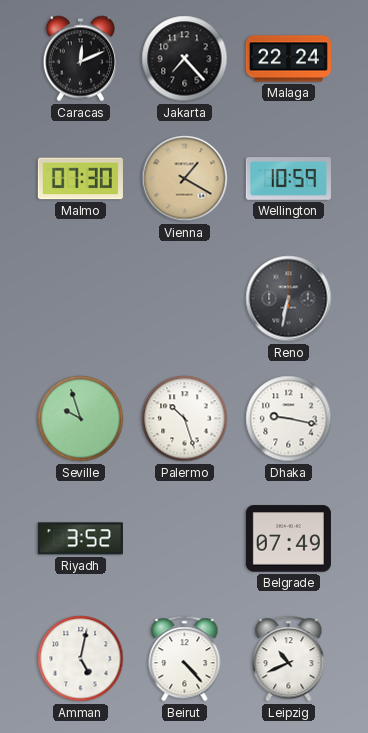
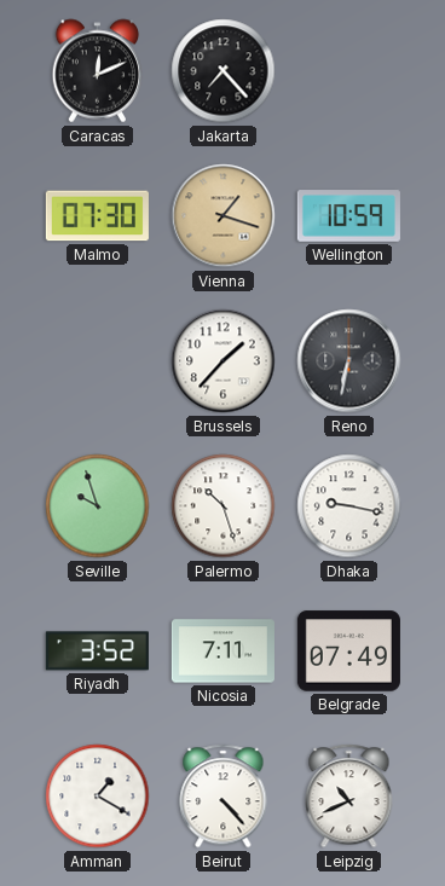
Malaga: 22:24 -> none
Vienna: 1:20 -> 1:18
Brussels: none -> 1:37
Nicosia: none -> 7:11
Amman: 5:02 -> 1:20
